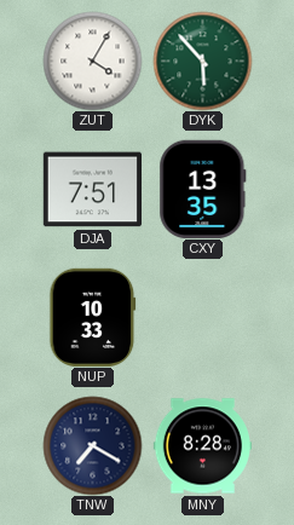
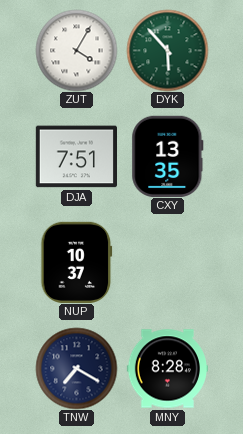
NUP: 10:33 -> 10:37
